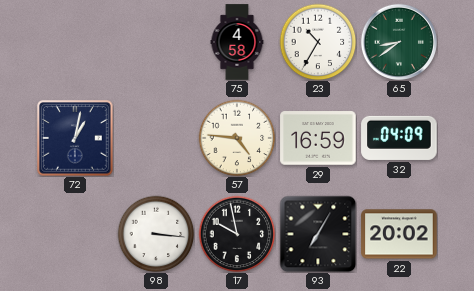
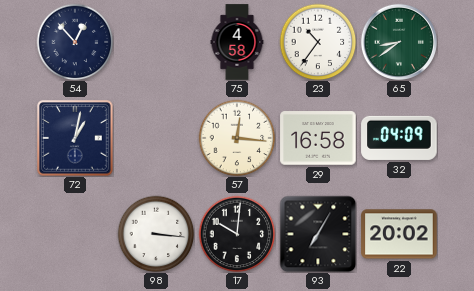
54: none -> 12:53
23: 10:35 -> 10:36
57: 4:46 -> 12:16
29: 16:59 -> 16:58
17: 9:58 -> 10:01
